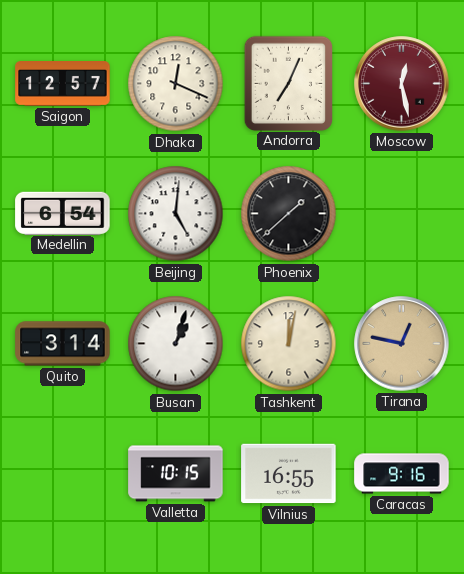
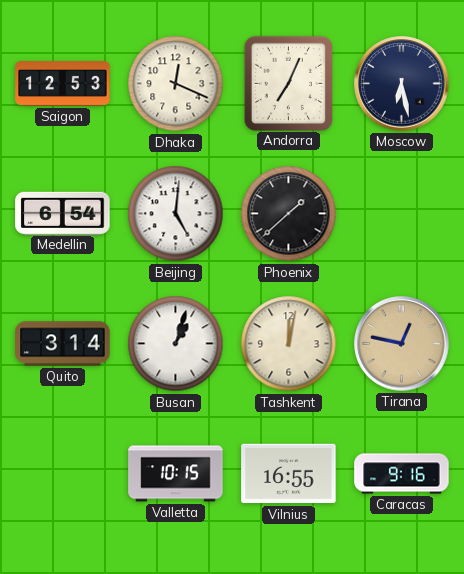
Saigon: 12:57 -> 12:53
Moscow: 12:28 -> 6:28
Moscow dial: burgundy -> navy
